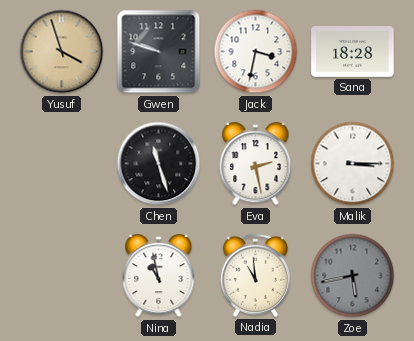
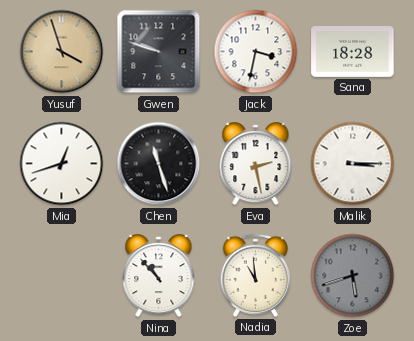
Mia: none -> 12:42
Nina: 10:58 -> 10:53
Zoe: 5:43 -> 5:42
